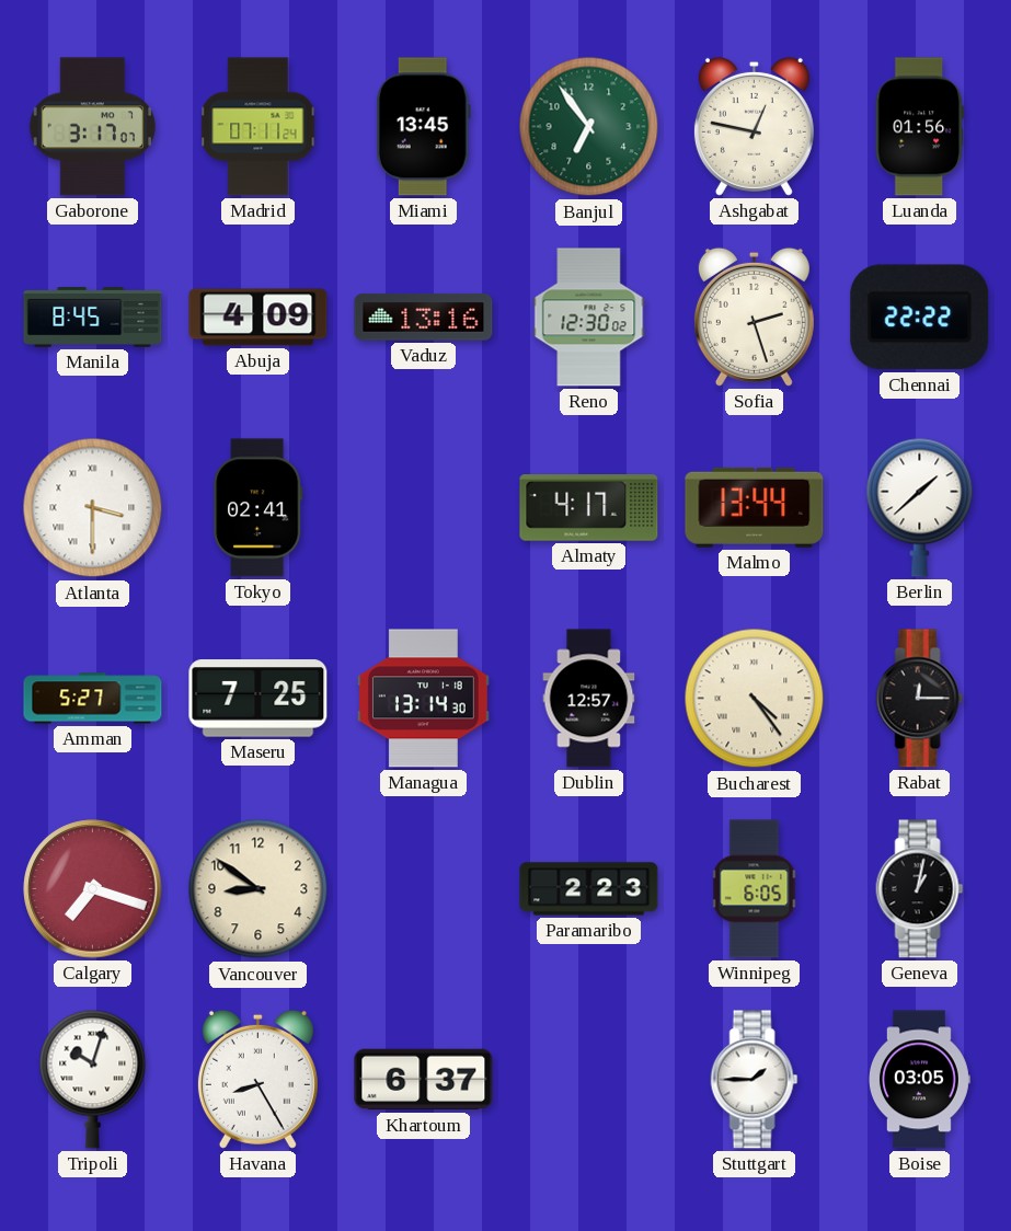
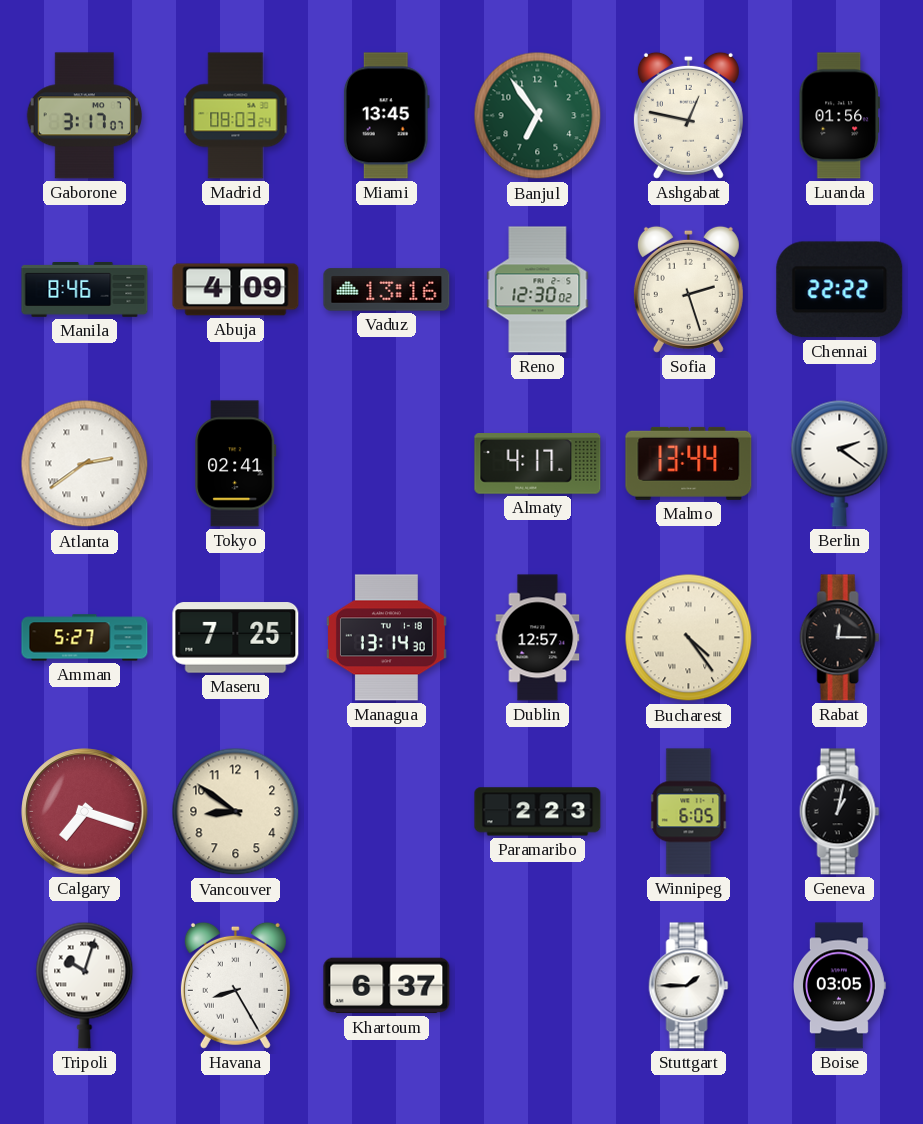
Madrid: 07:11 -> 08:03
Manila: 8:45 -> 8:46
Atlanta: 3:30 -> 2:39
Berlin: 1:38 -> 2:21
